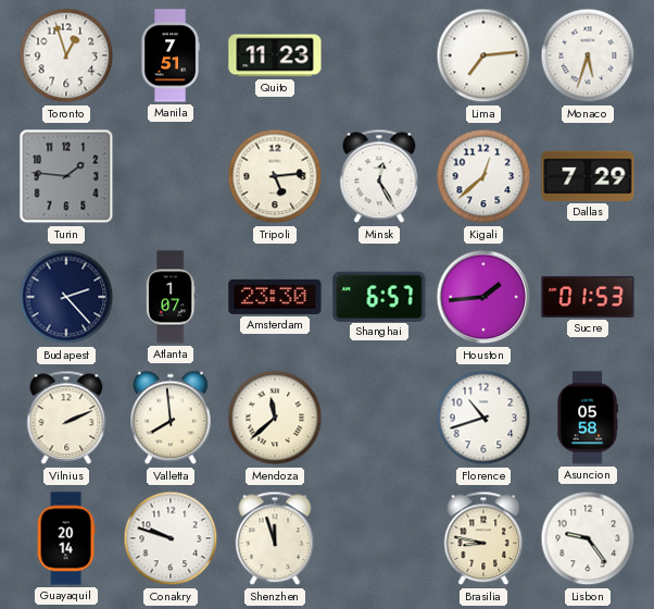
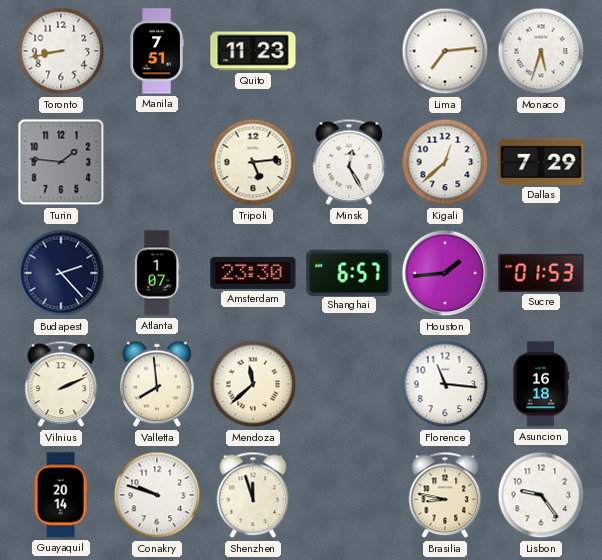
Toronto: 12:57 -> 8:43
Florence: 10:42 -> 11:16
Asuncion: 05:58 -> 16:18
